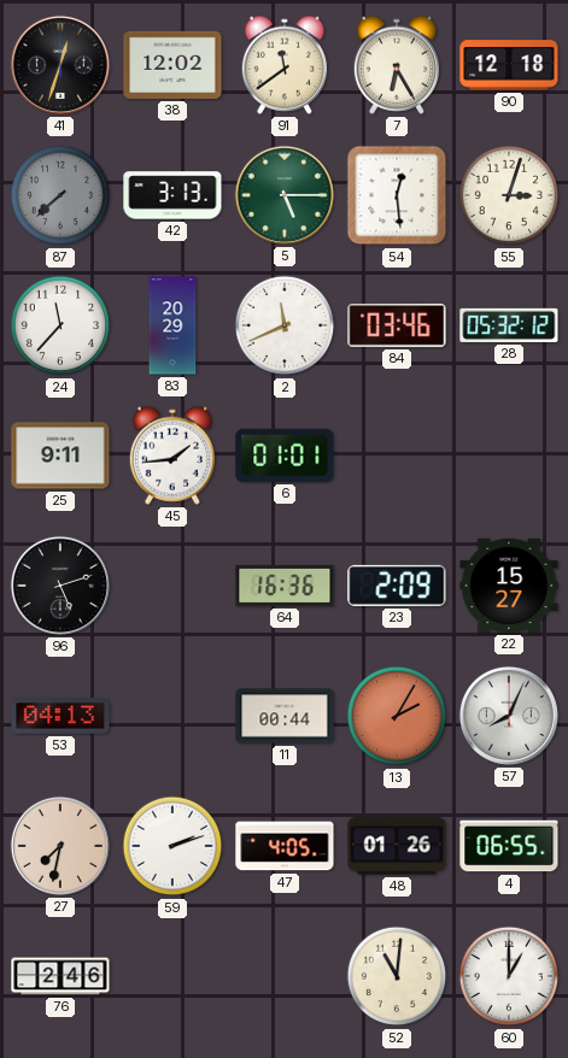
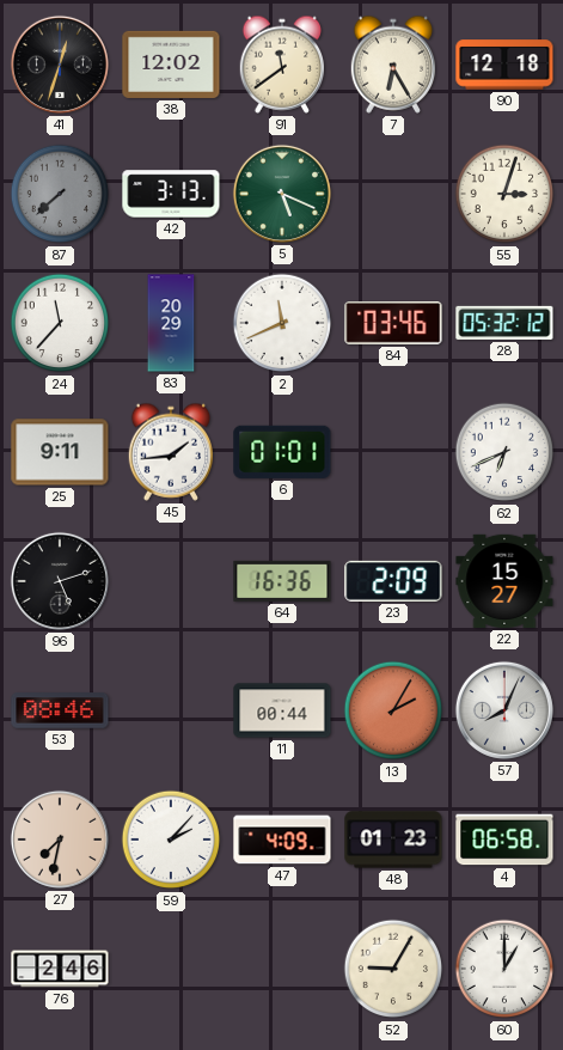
5: 5:15 -> 5:19
54: 12:29 -> none
62: none -> 6:41
53: 04:13 -> 08:46
59: 2:12 -> 2:07
47: 4:05 -> 4:09
48: 01:26 -> 01:23
4: 06:55 -> 06:58
52: 11:01 -> 9:05
